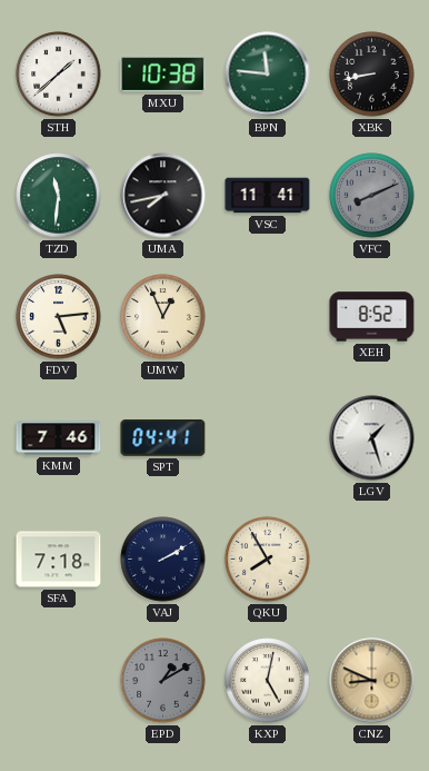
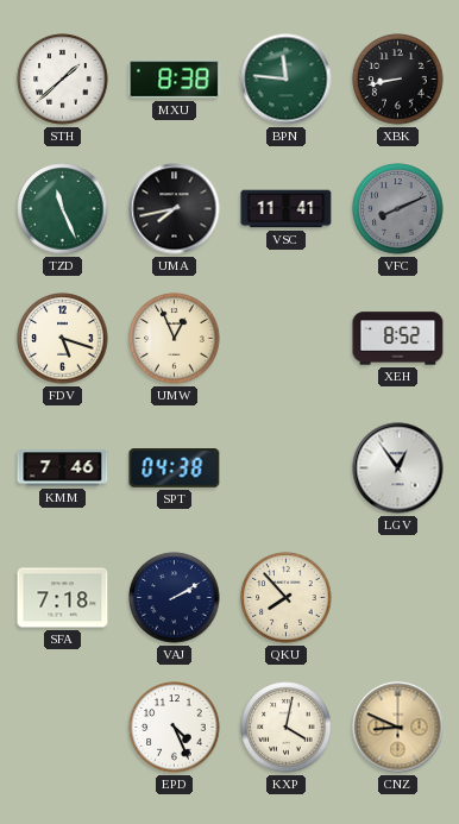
MXU: 10:38 -> 8:38
TZD: 11:31 -> 11:26
FDV: 5:14 -> 5:18
SPT: 04:41 -> 04:38
LGV: 1:27 -> 12:54
QKU: 7:55 -> 7:53
EPD: 1:10 -> 4:26
EPD dial: grey -> white
KXP: 5:02 -> 4:02
